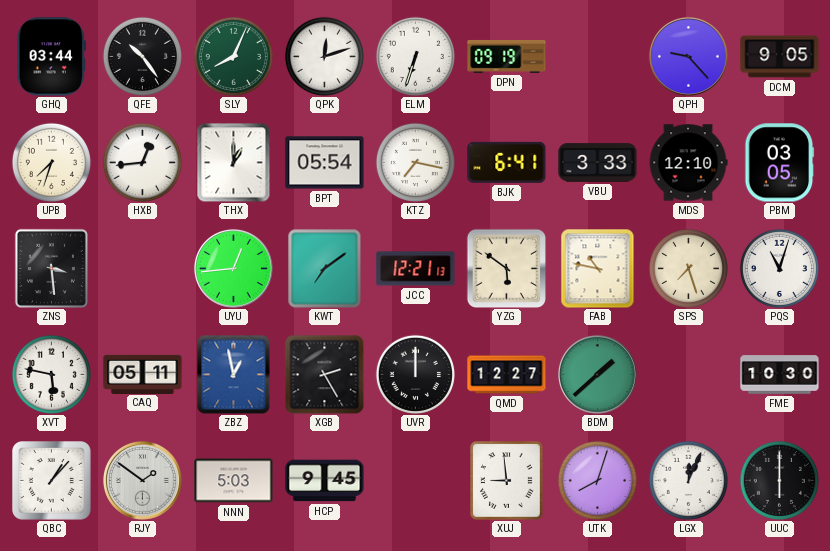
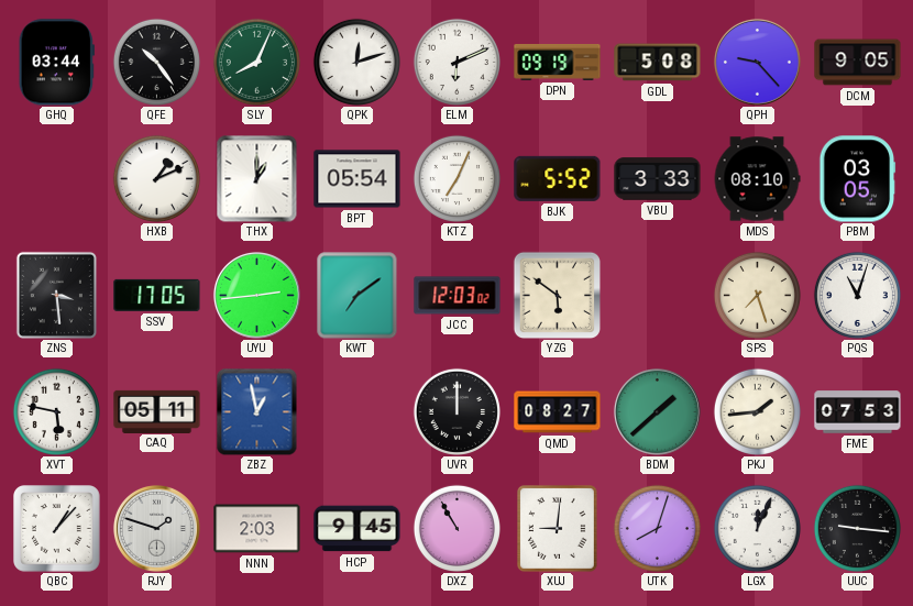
ELM: 6:33 -> 6:11
GDL: none -> 5:08
UPB: 7:33 -> none
HXB: 12:44 -> 1:11
KTZ: 7:17 -> 7:04
BJK: 6:41 -> 5:52
MDS: 12:10 -> 08:10
SSV: none -> 17:05
UYU: 12:44 -> 2:44
JCC: 12:21 -> 12:03
FAB: 10:47 -> none
XGB: 2:25 -> none
QMD: 12:27 -> 08:27
PKJ: none -> 1:44
FME: 10:30 -> 07:53
RJY: 1:51 -> 1:48
NNN: 5:03 -> 2:03
DXZ: none -> 10:55
XUJ: 8:59 -> 9:01
UUC: 6:00 -> 9:16
